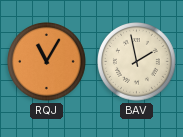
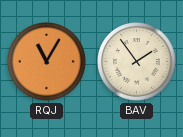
BAV: 1:58 -> 1:54
